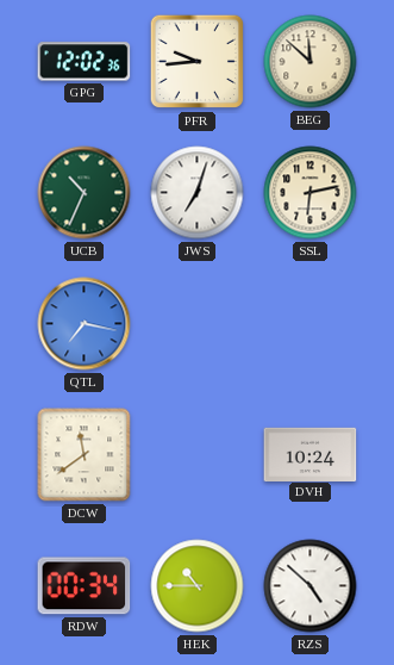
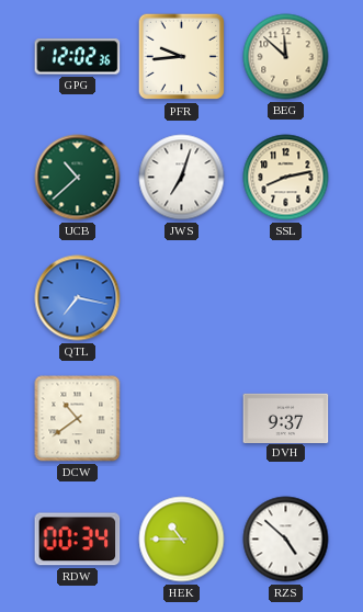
UCB: 10:34 -> 10:38
SSL: 6:13 -> 8:13
DCW: 11:39 -> 10:39
DVH: 10:24 -> 9:37
